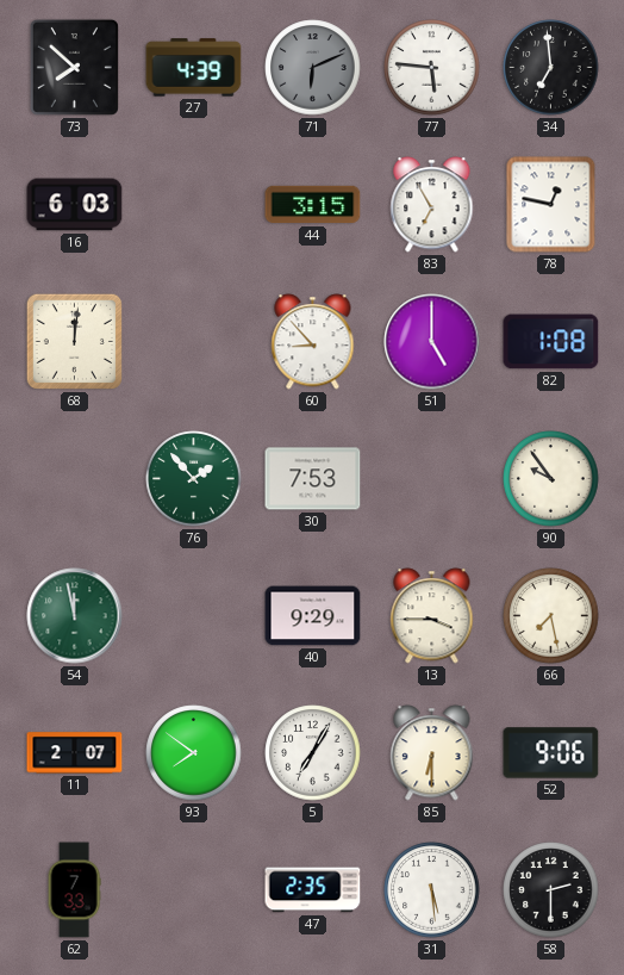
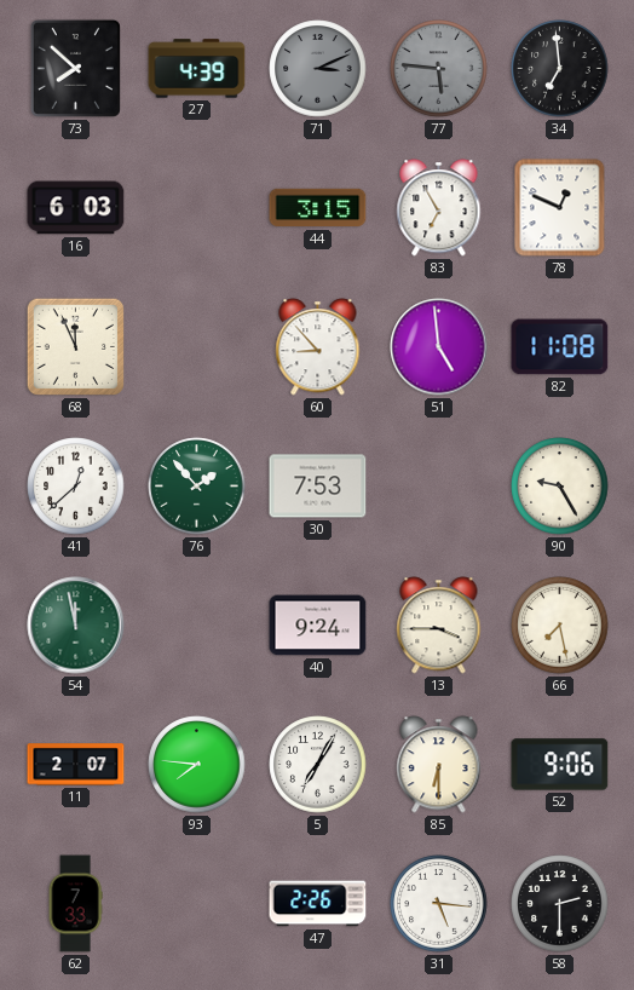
71: 6:11 -> 3:11
77 dial: white -> grey
78: 12:47 -> 12:49
68: 12:01 -> 11:56
51: 5:00 -> 4:59
82: 1:08 -> 11:08
41: none -> 12:38
90: 9:54 -> 9:25
40: 9:29 -> 9:24
93: 7:51 -> 7:46
47: 2:35 -> 2:26
31: 5:29 -> 5:16
